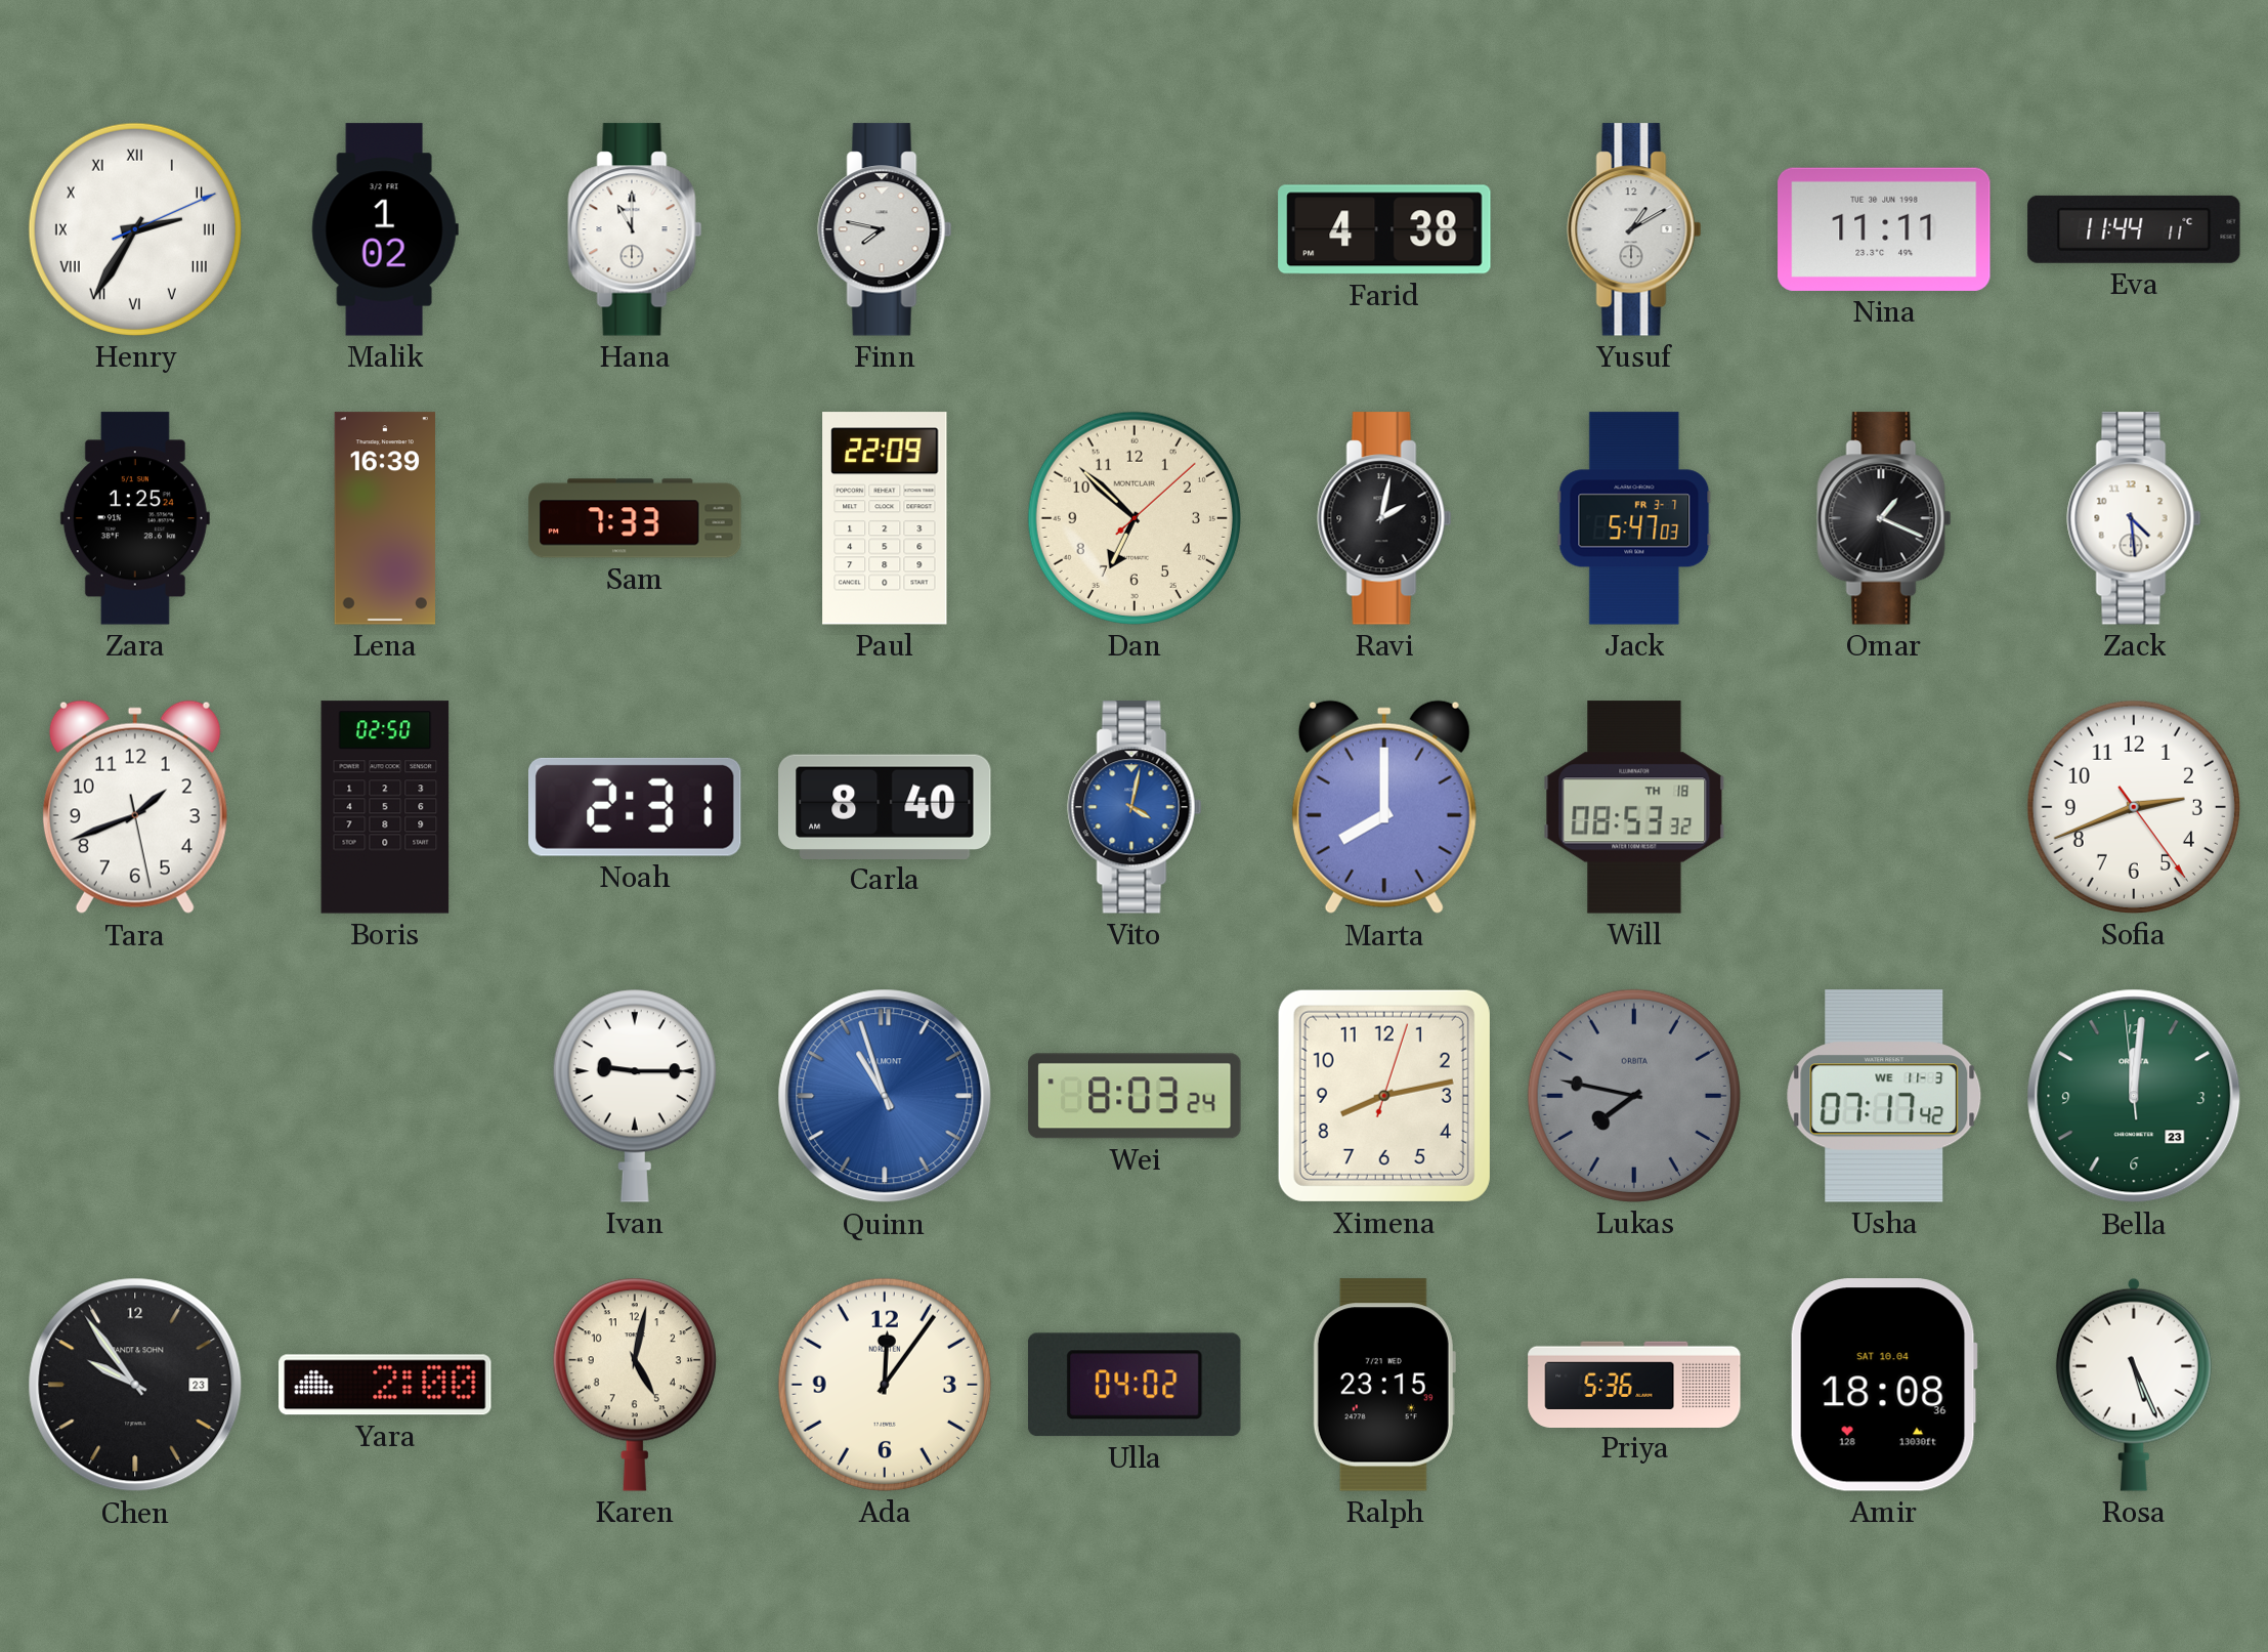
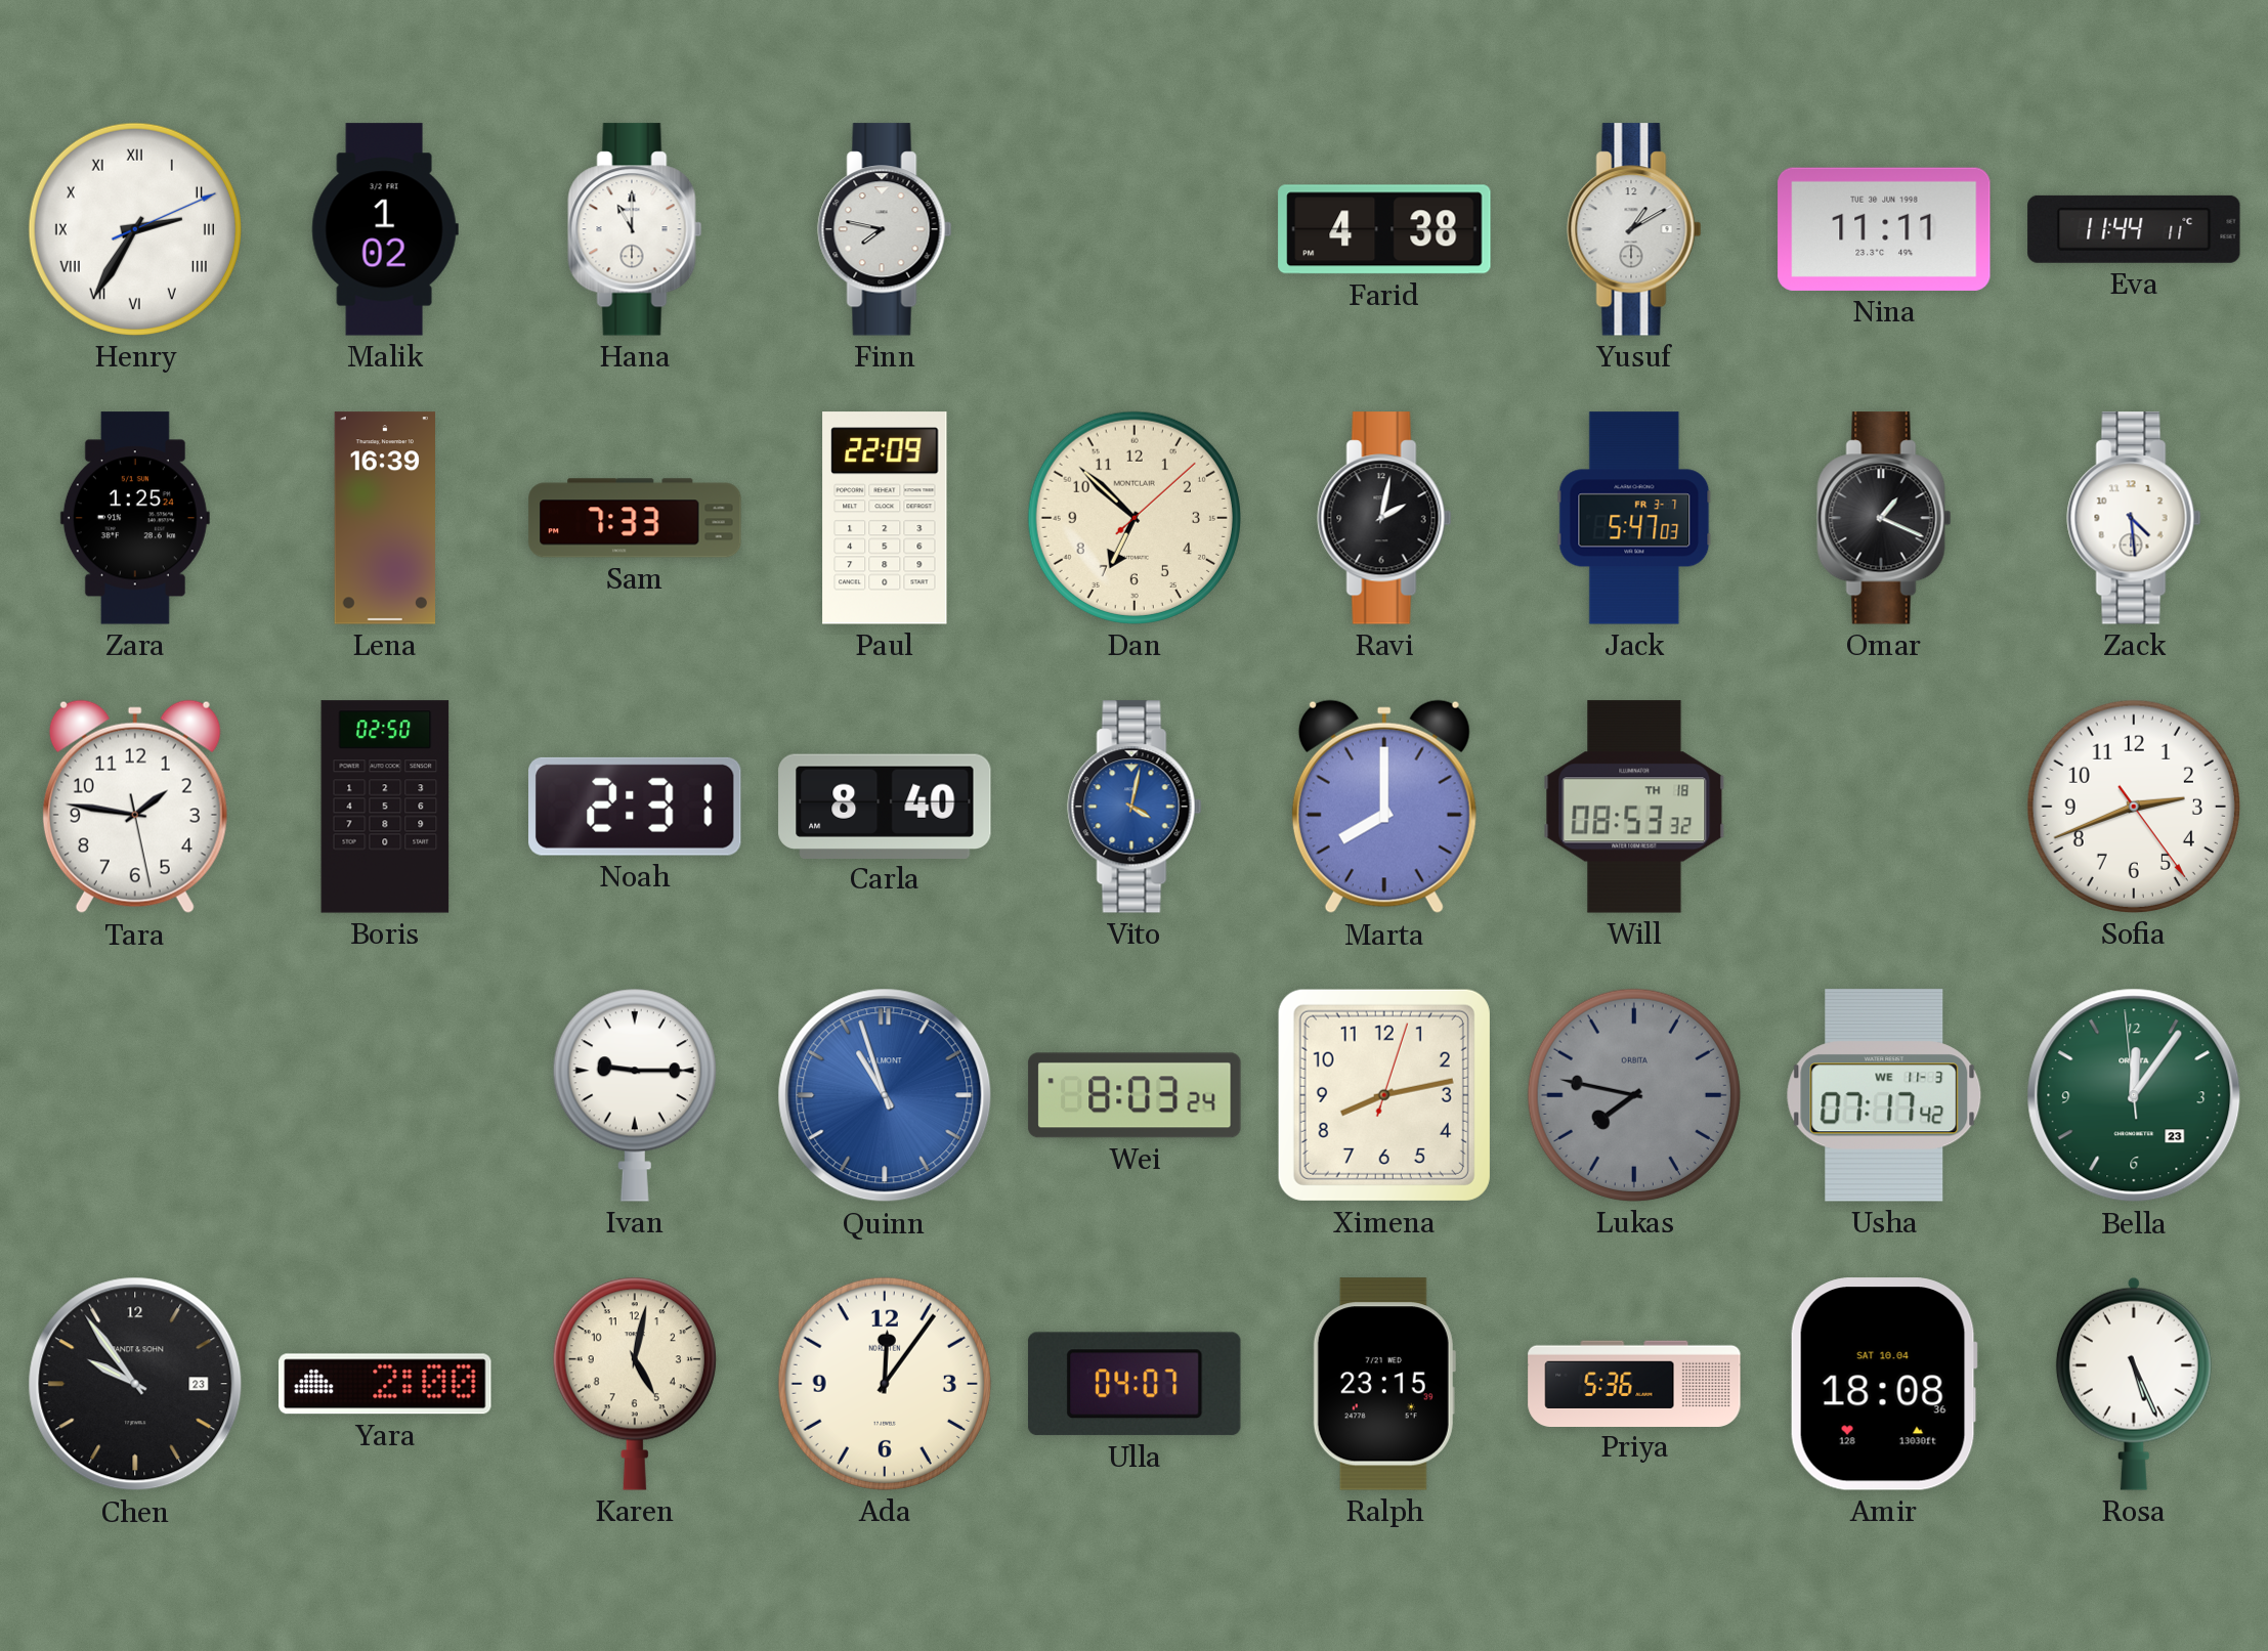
Tara: 1:41 -> 1:46
Bella: 12:00 -> 12:05
Ulla: 04:02 -> 04:07
